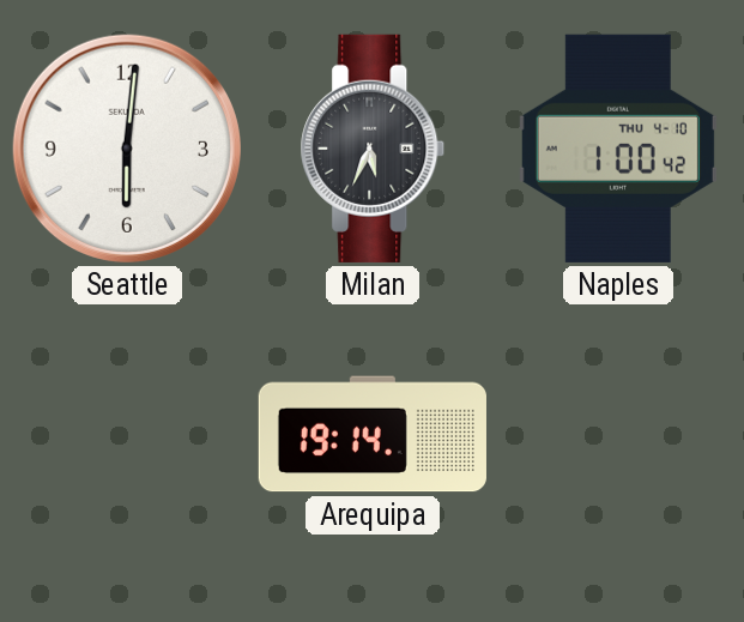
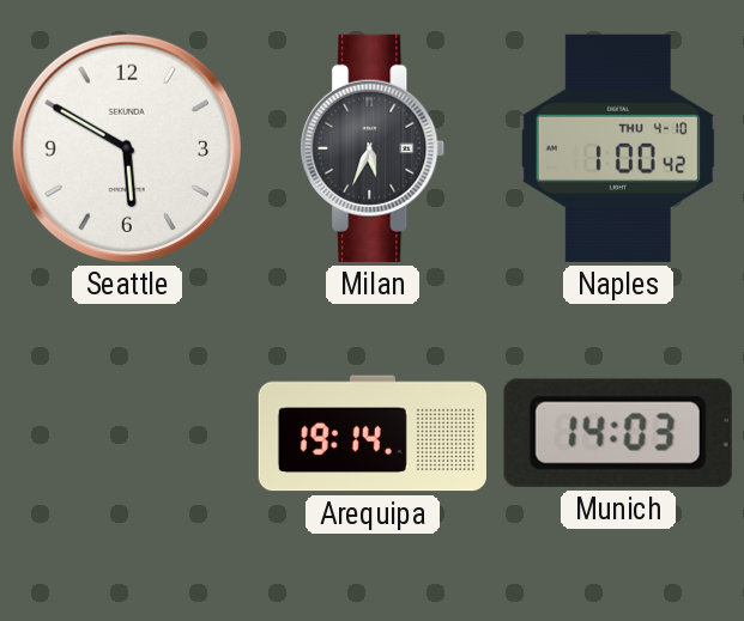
Seattle: 6:01 -> 5:50
Munich: none -> 14:03
